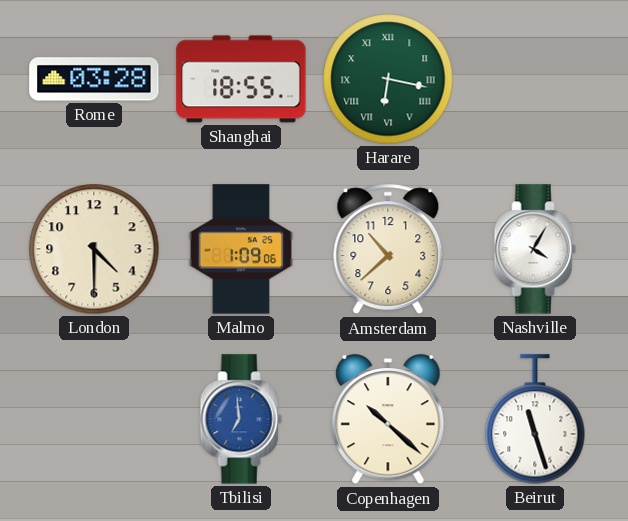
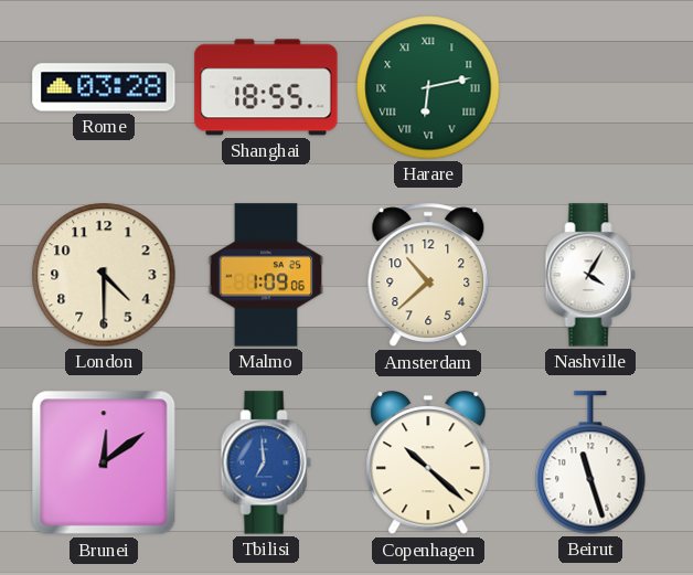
Harare: 6:17 -> 6:13
Brunei: none -> 12:09
